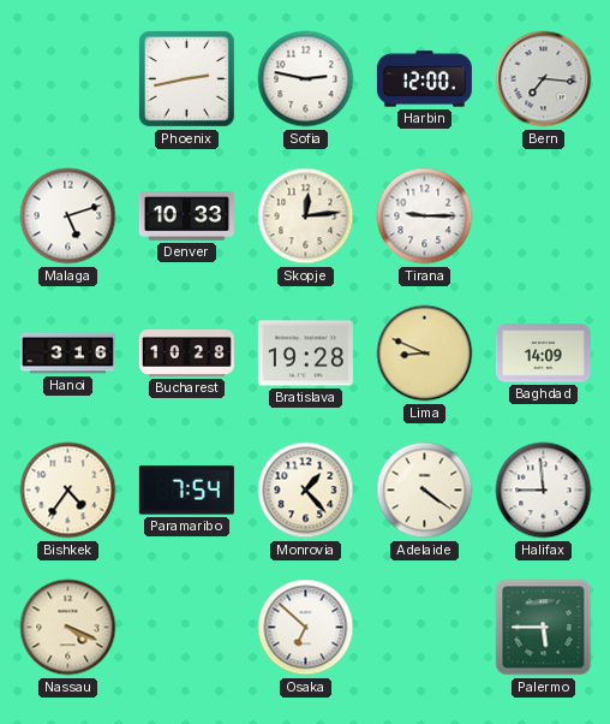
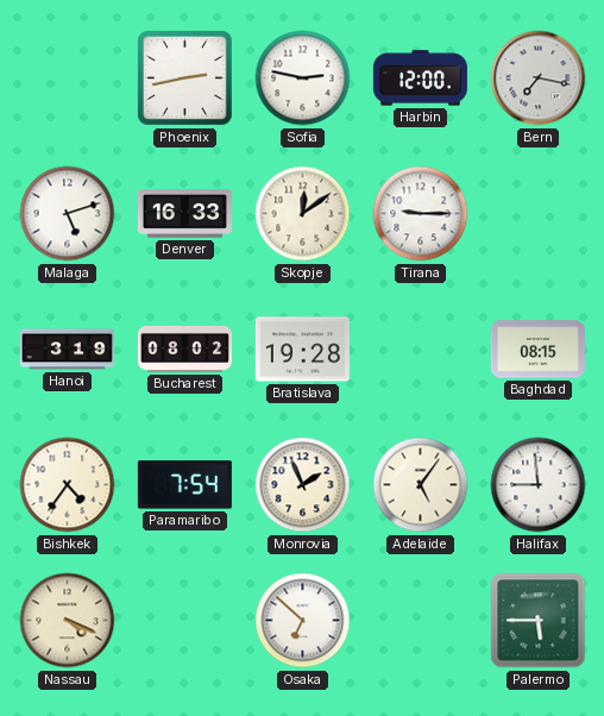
Bern: 7:16 -> 7:17
Denver: 10:33 -> 16:33
Skopje: 12:14 -> 12:09
Hanoi: 3:16 -> 3:19
Bucharest: 10:28 -> 08:02
Lima: 8:49 -> none
Baghdad: 14:09 -> 08:15
Monrovia: 1:23 -> 1:56
Adelaide: 4:21 -> 5:06
